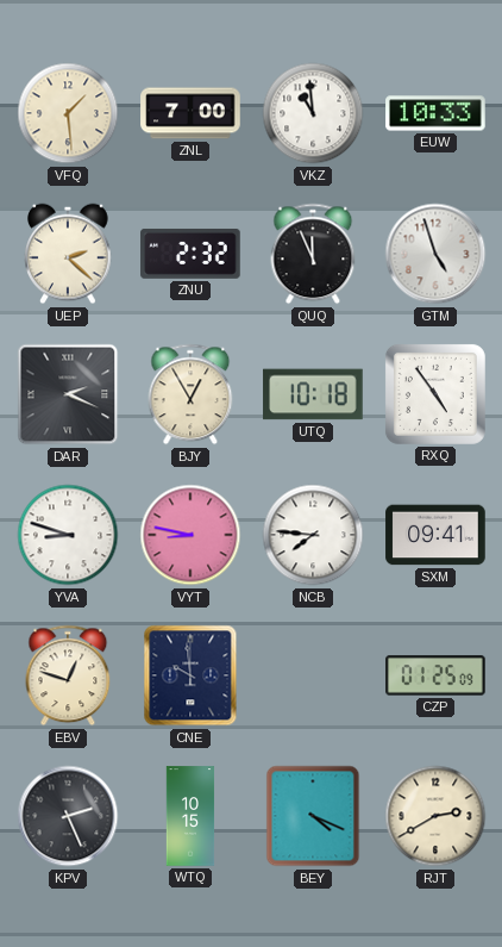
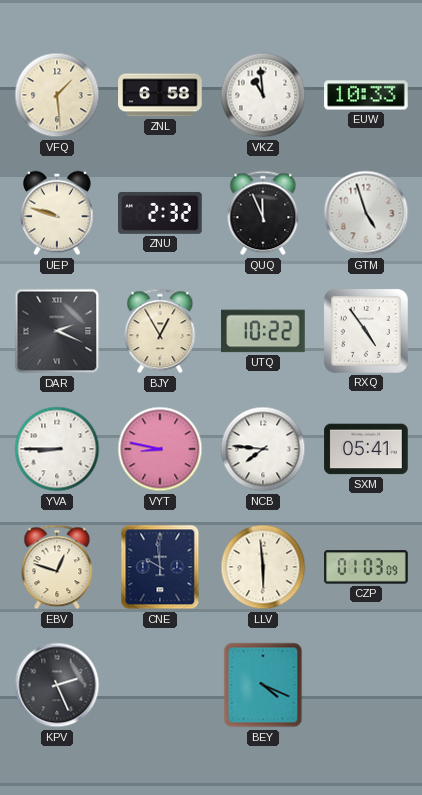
ZNL: 7:00 -> 6:58
UEP: 2:22 -> 9:48
UTQ: 10:18 -> 10:22
YVA: 8:48 -> 8:45
SXM: 09:41 -> 05:41
LLV: none -> 5:59
CZP: 01:25 -> 01:03
WTQ: 10:15 -> none
RJT: 2:40 -> none
